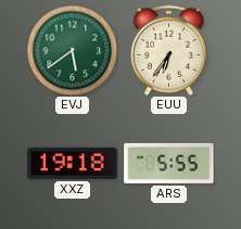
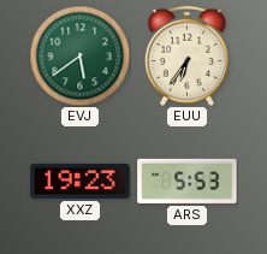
XXZ: 19:18 -> 19:23
ARS: 5:55 -> 5:53
